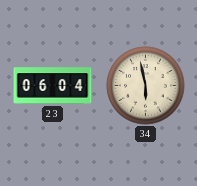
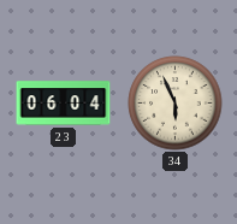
34: 5:58 -> 5:56
